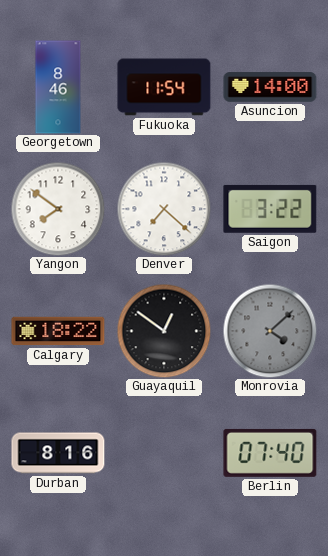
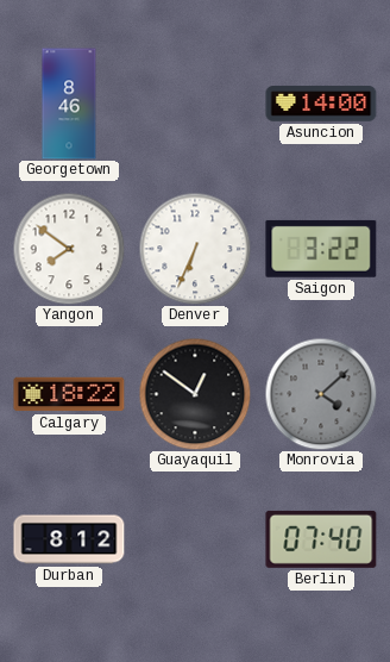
Fukuoka: 11:54 -> none
Denver: 7:22 -> 6:34
Durban: 8:16 -> 8:12
